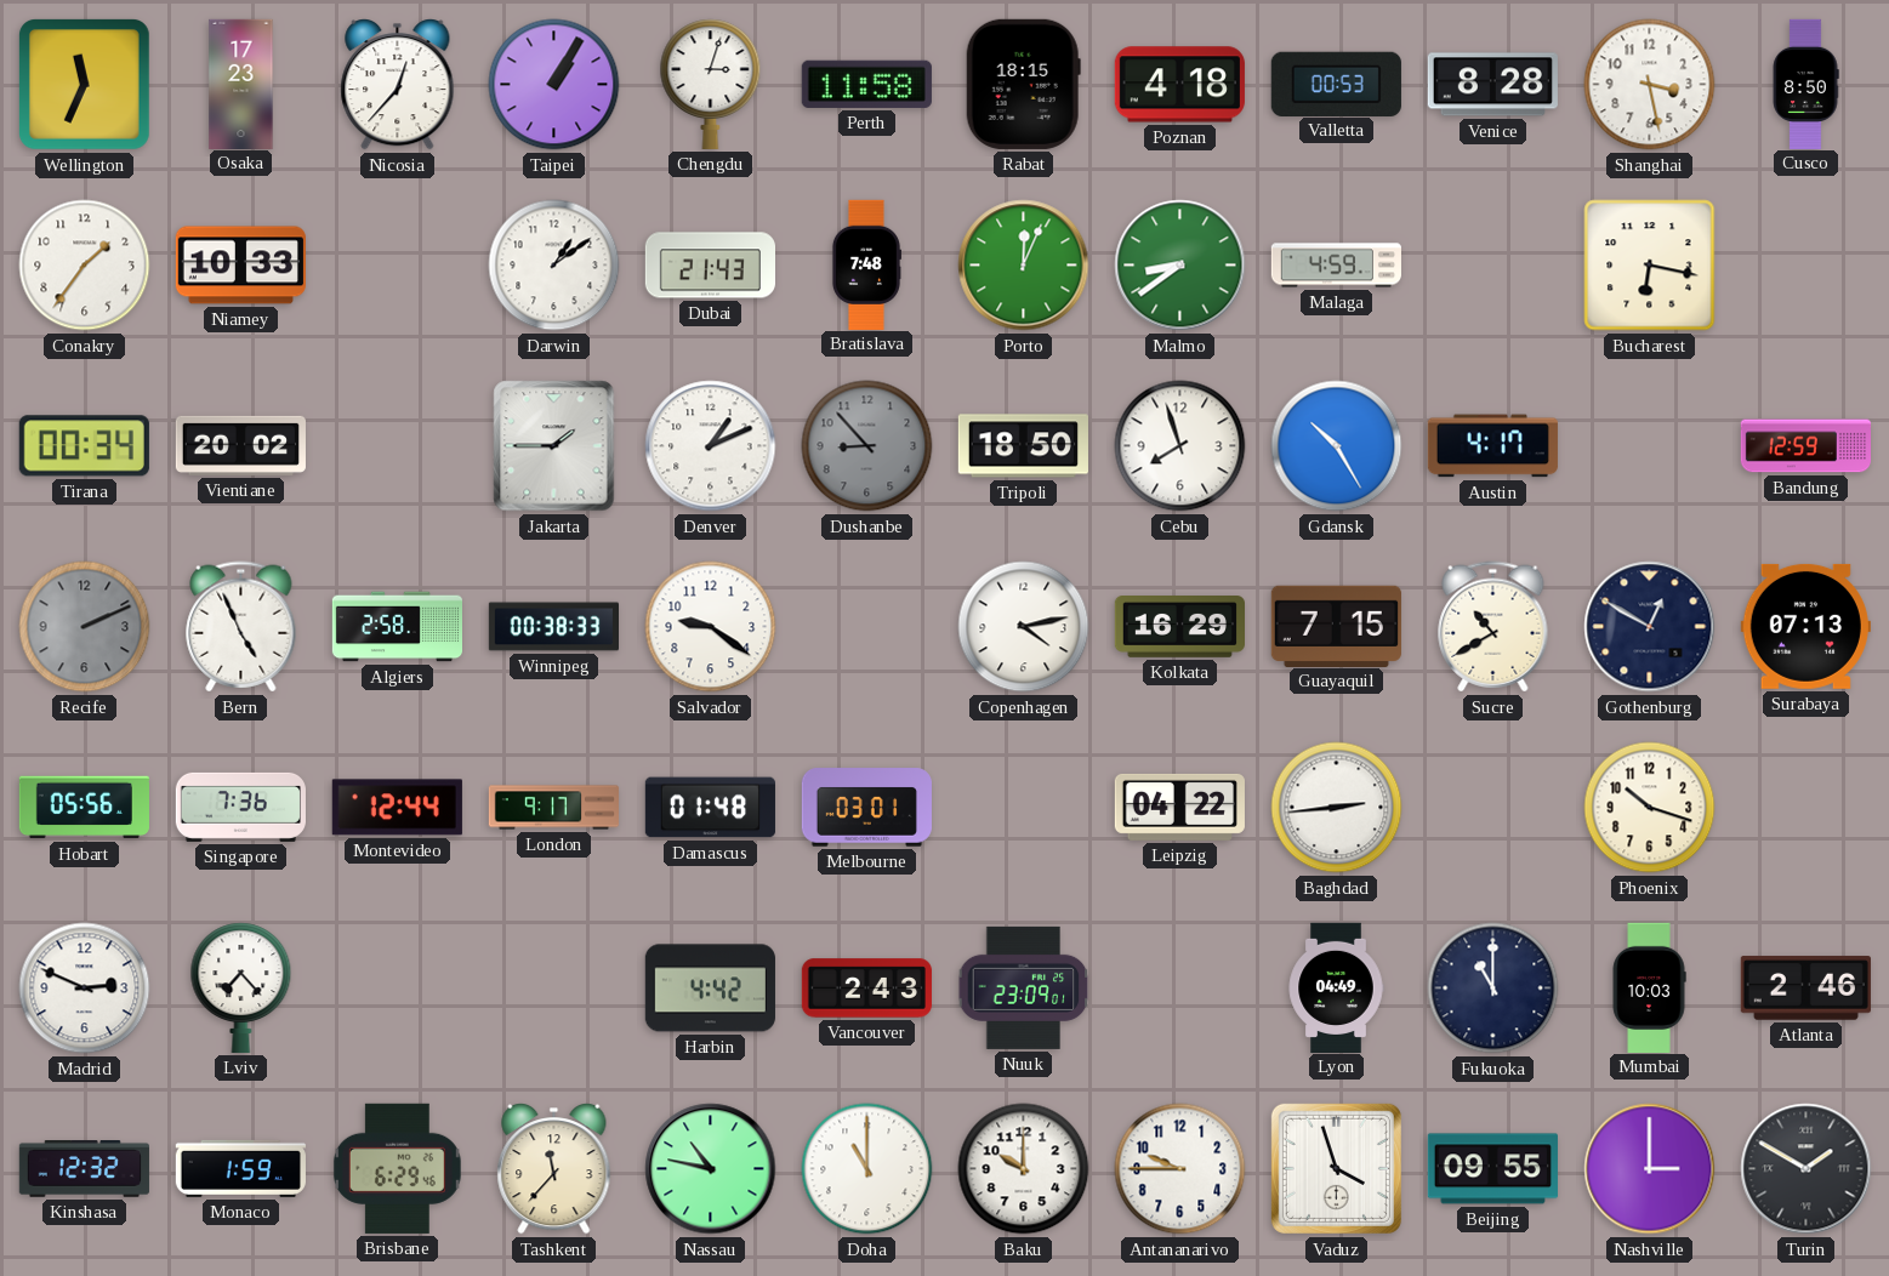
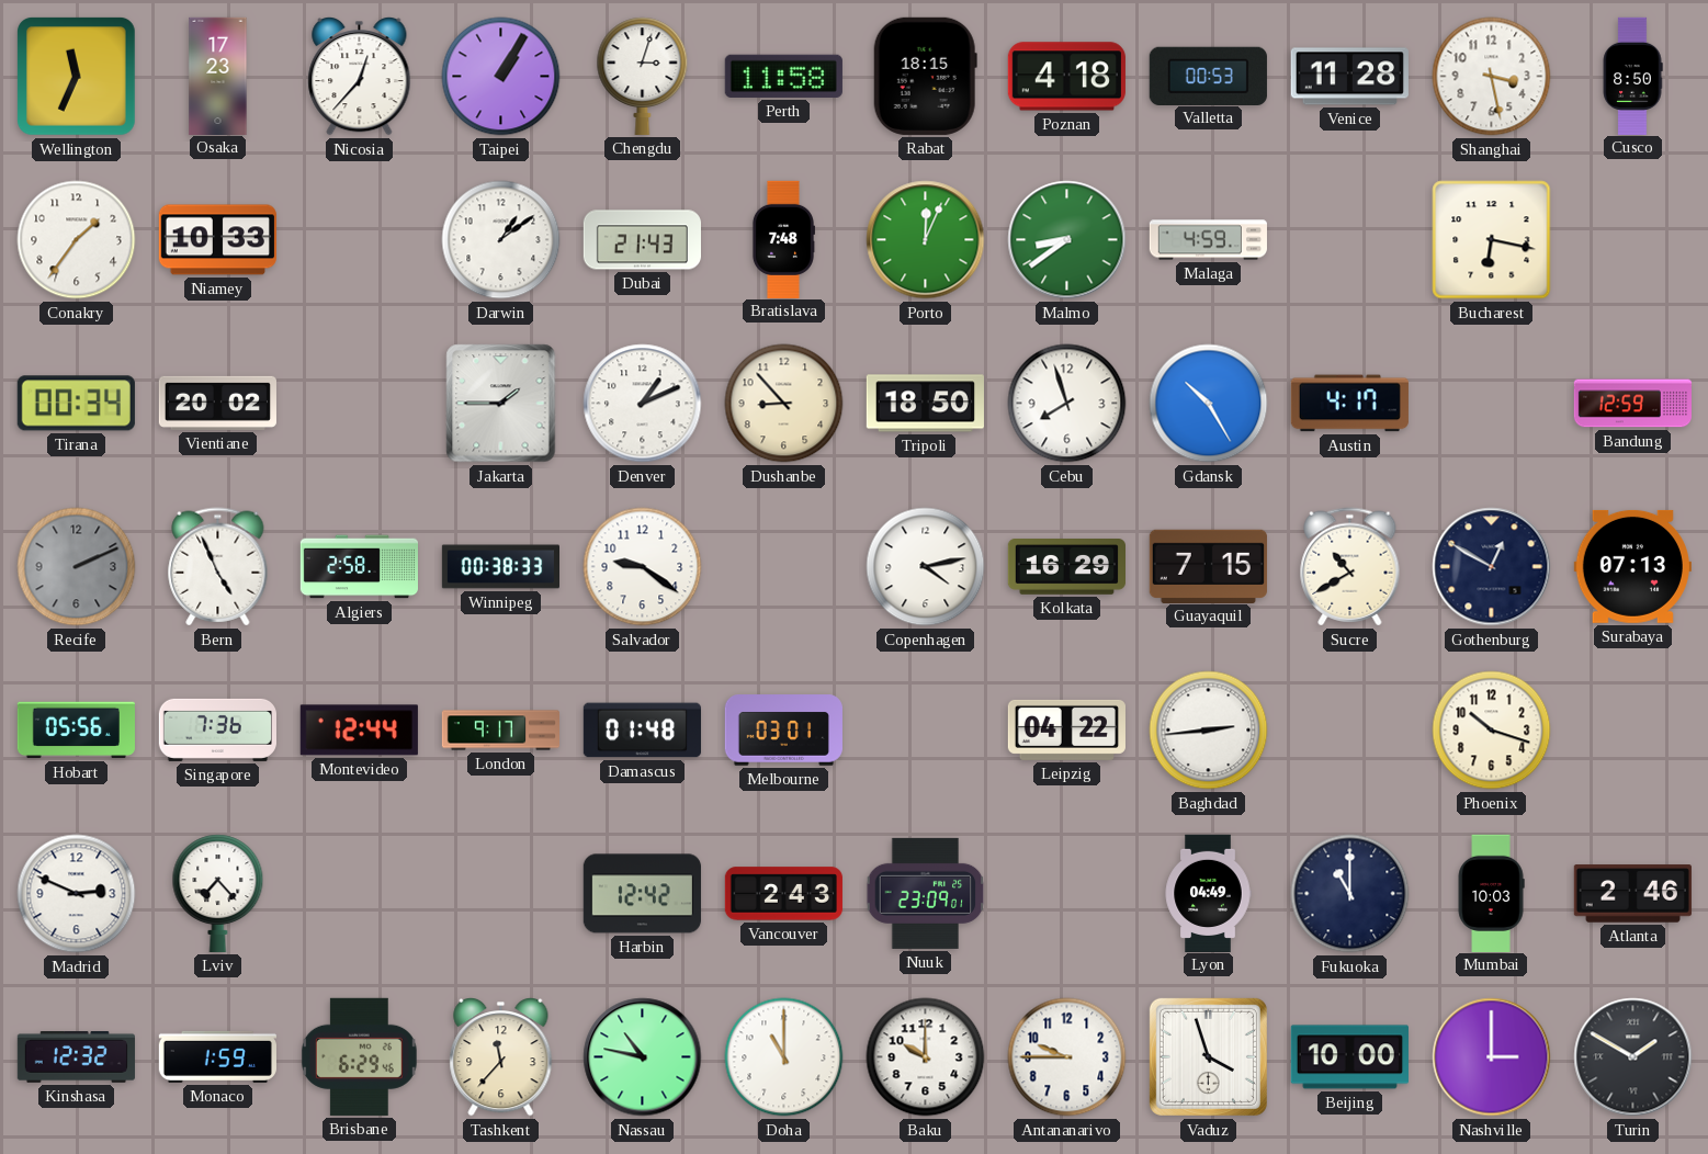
Venice: 8:28 -> 11:28
Dushanbe dial: grey -> cream
Harbin: 4:42 -> 12:42
Beijing: 09:55 -> 10:00
